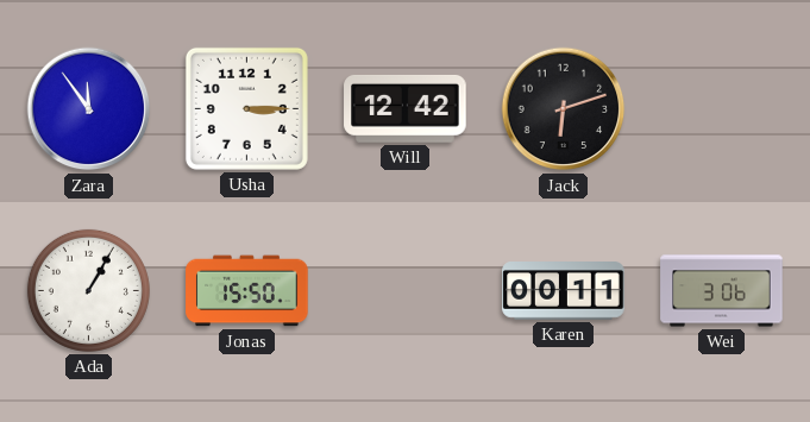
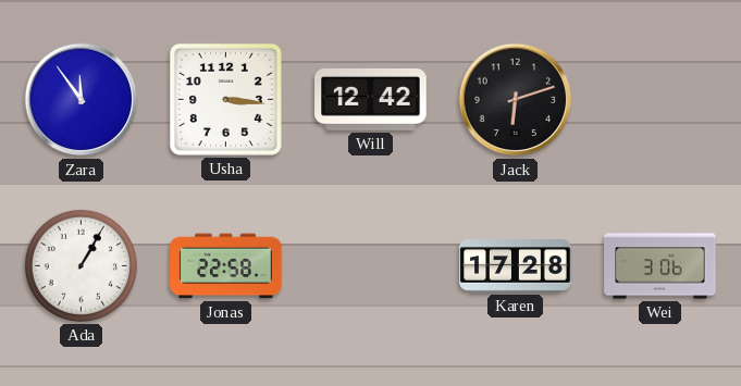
Usha: 3:15 -> 3:16
Jonas: 15:50 -> 22:58
Karen: 00:11 -> 17:28
